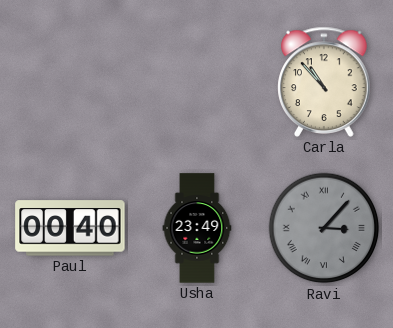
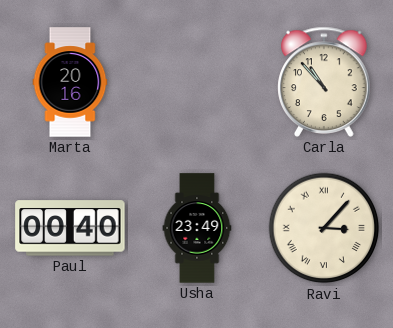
Marta: none -> 20:16
Ravi dial: grey -> cream
